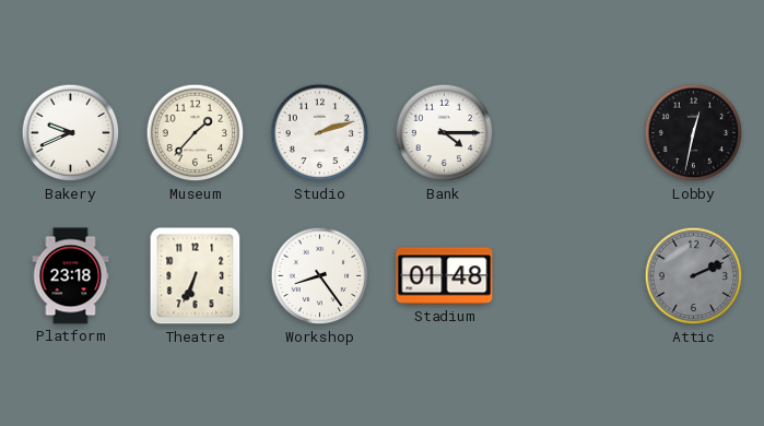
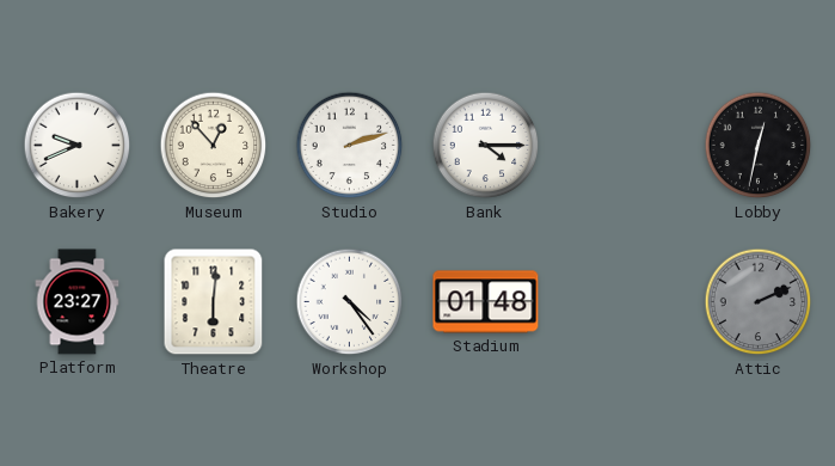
Museum: 1:37 -> 12:53
Platform: 23:18 -> 23:27
Theatre: 6:34 -> 6:01
Workshop: 8:24 -> 4:24
